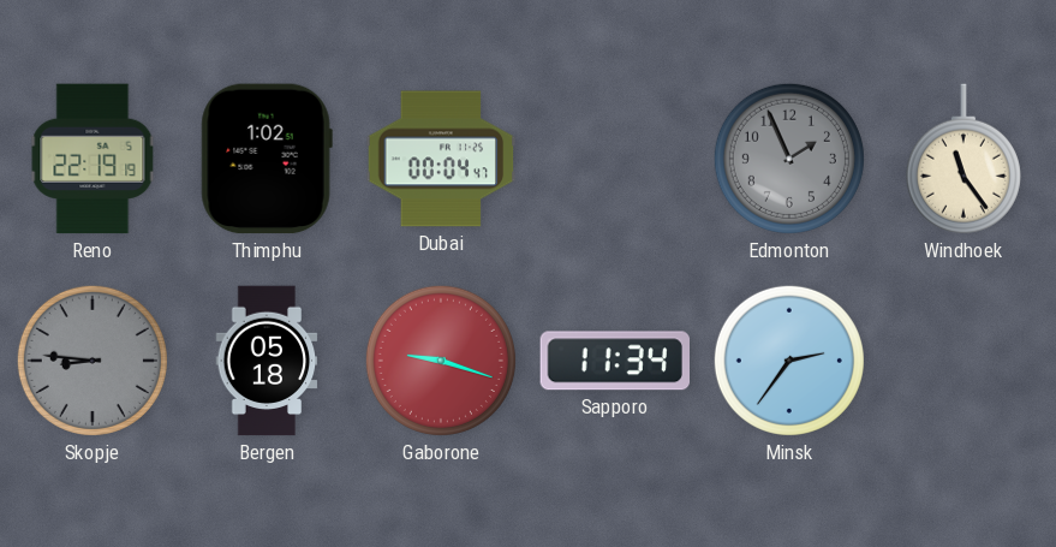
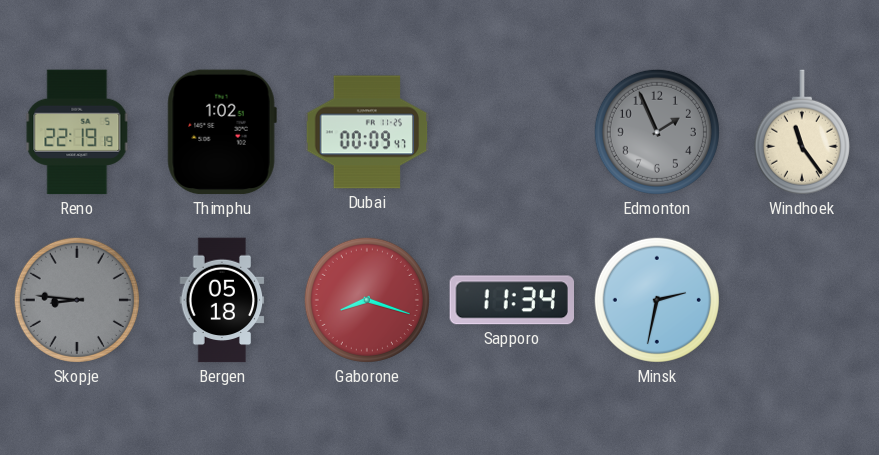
Dubai: 00:04 -> 00:09
Gaborone: 9:18 -> 8:18
Minsk: 2:36 -> 2:32
